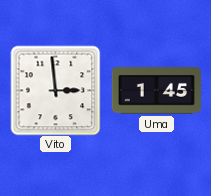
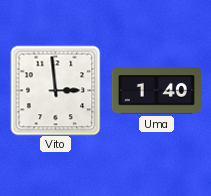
Uma: 1:45 -> 1:40
